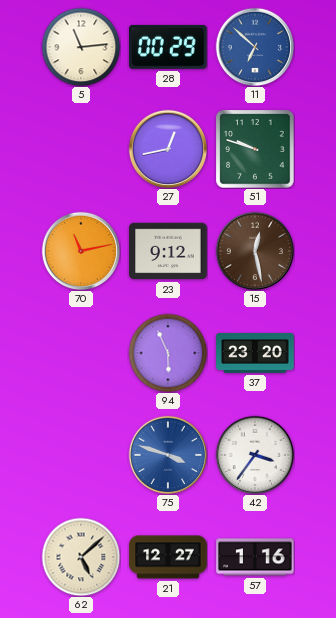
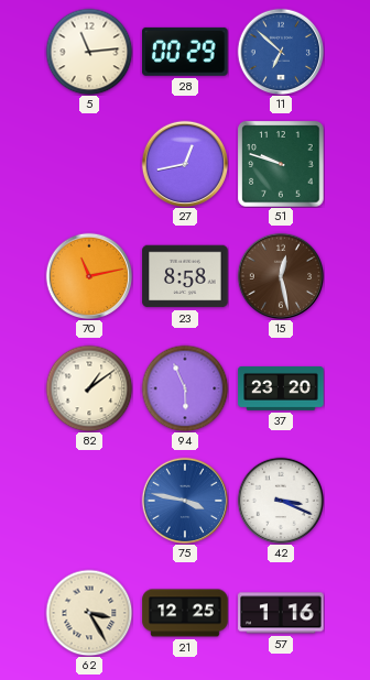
23: 9:12 -> 8:58
82: none -> 1:09
75: 3:48 -> 3:47
42: 3:36 -> 3:19
62: 5:08 -> 3:25
21: 12:27 -> 12:25
